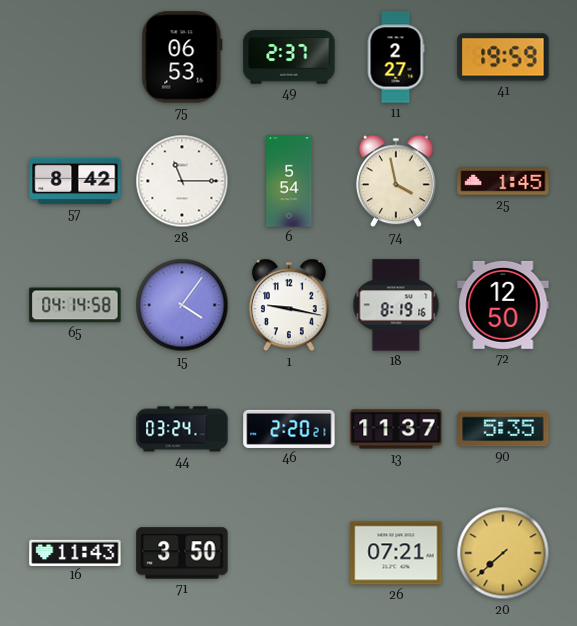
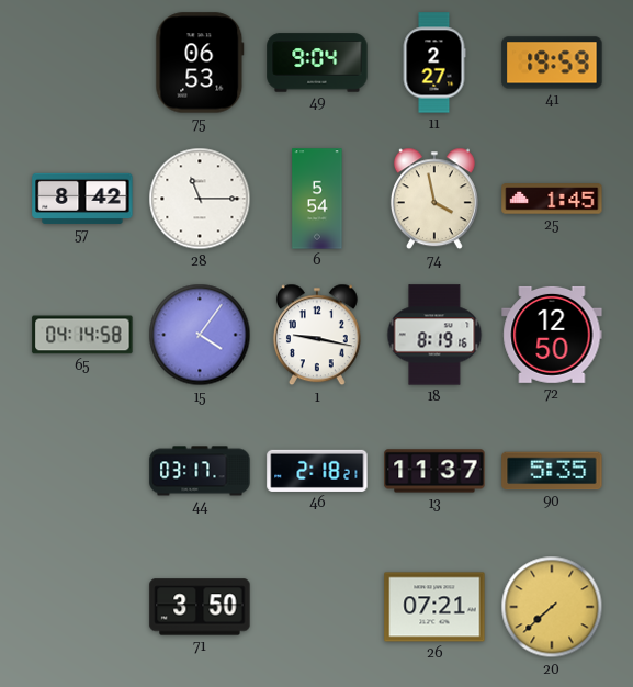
49: 2:37 -> 9:04
44: 03:24 -> 03:17
46: 2:20 -> 2:18
16: 11:43 -> none
